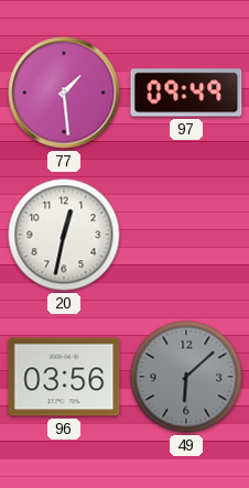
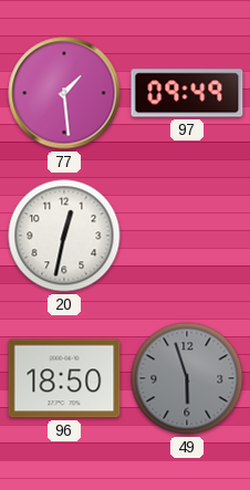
96: 03:56 -> 18:50
49: 6:08 -> 5:57
